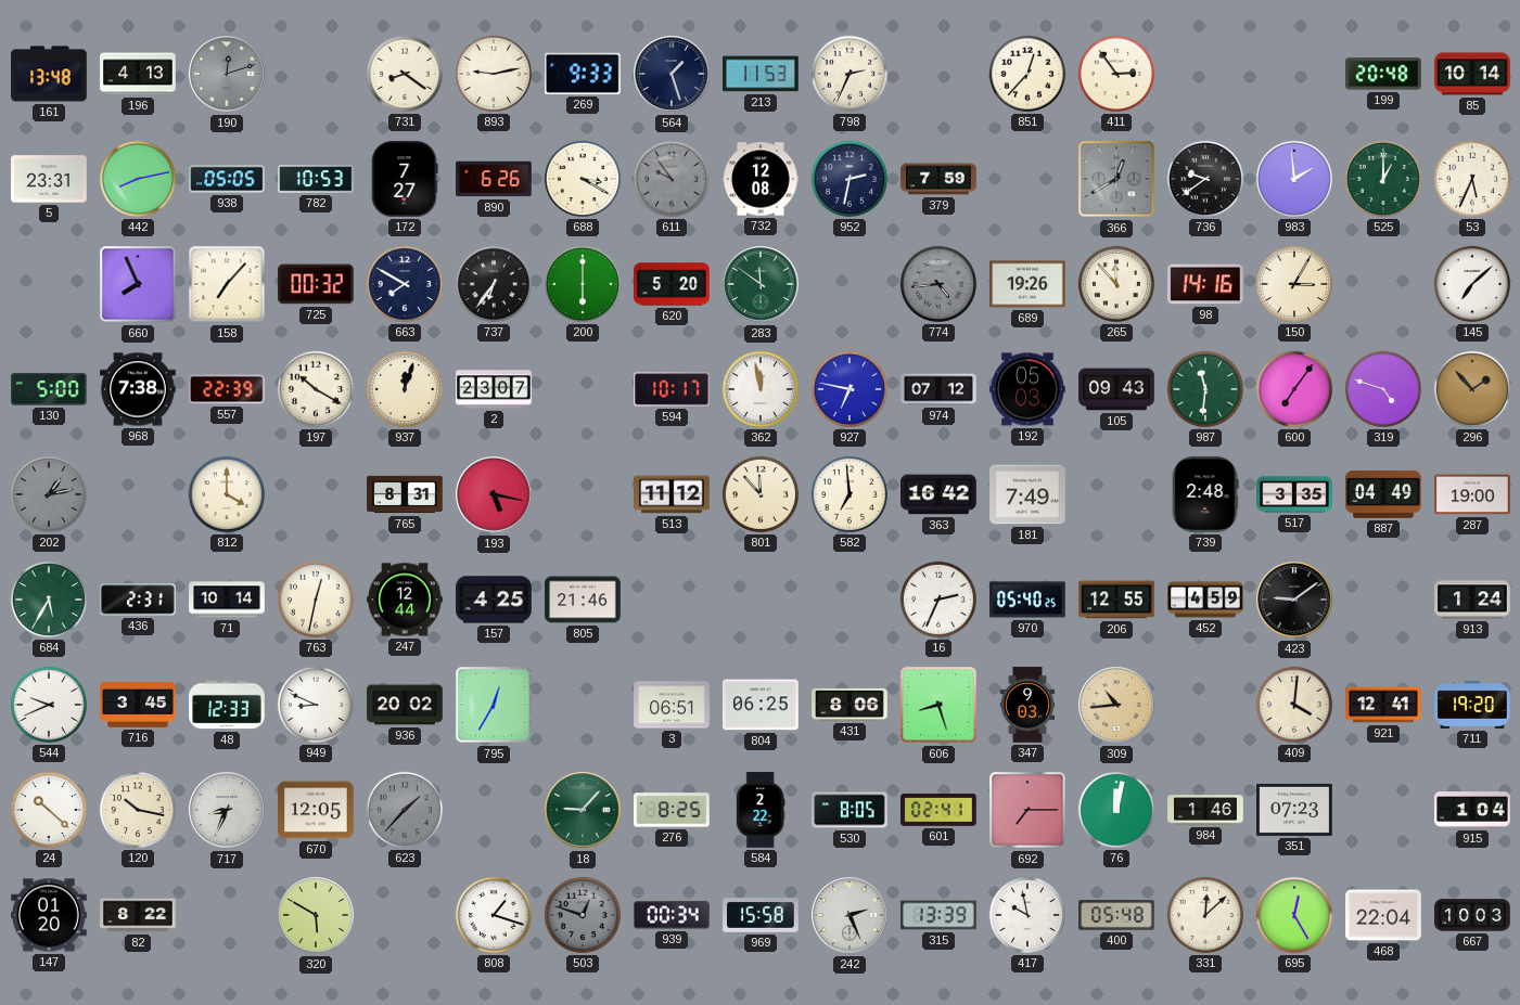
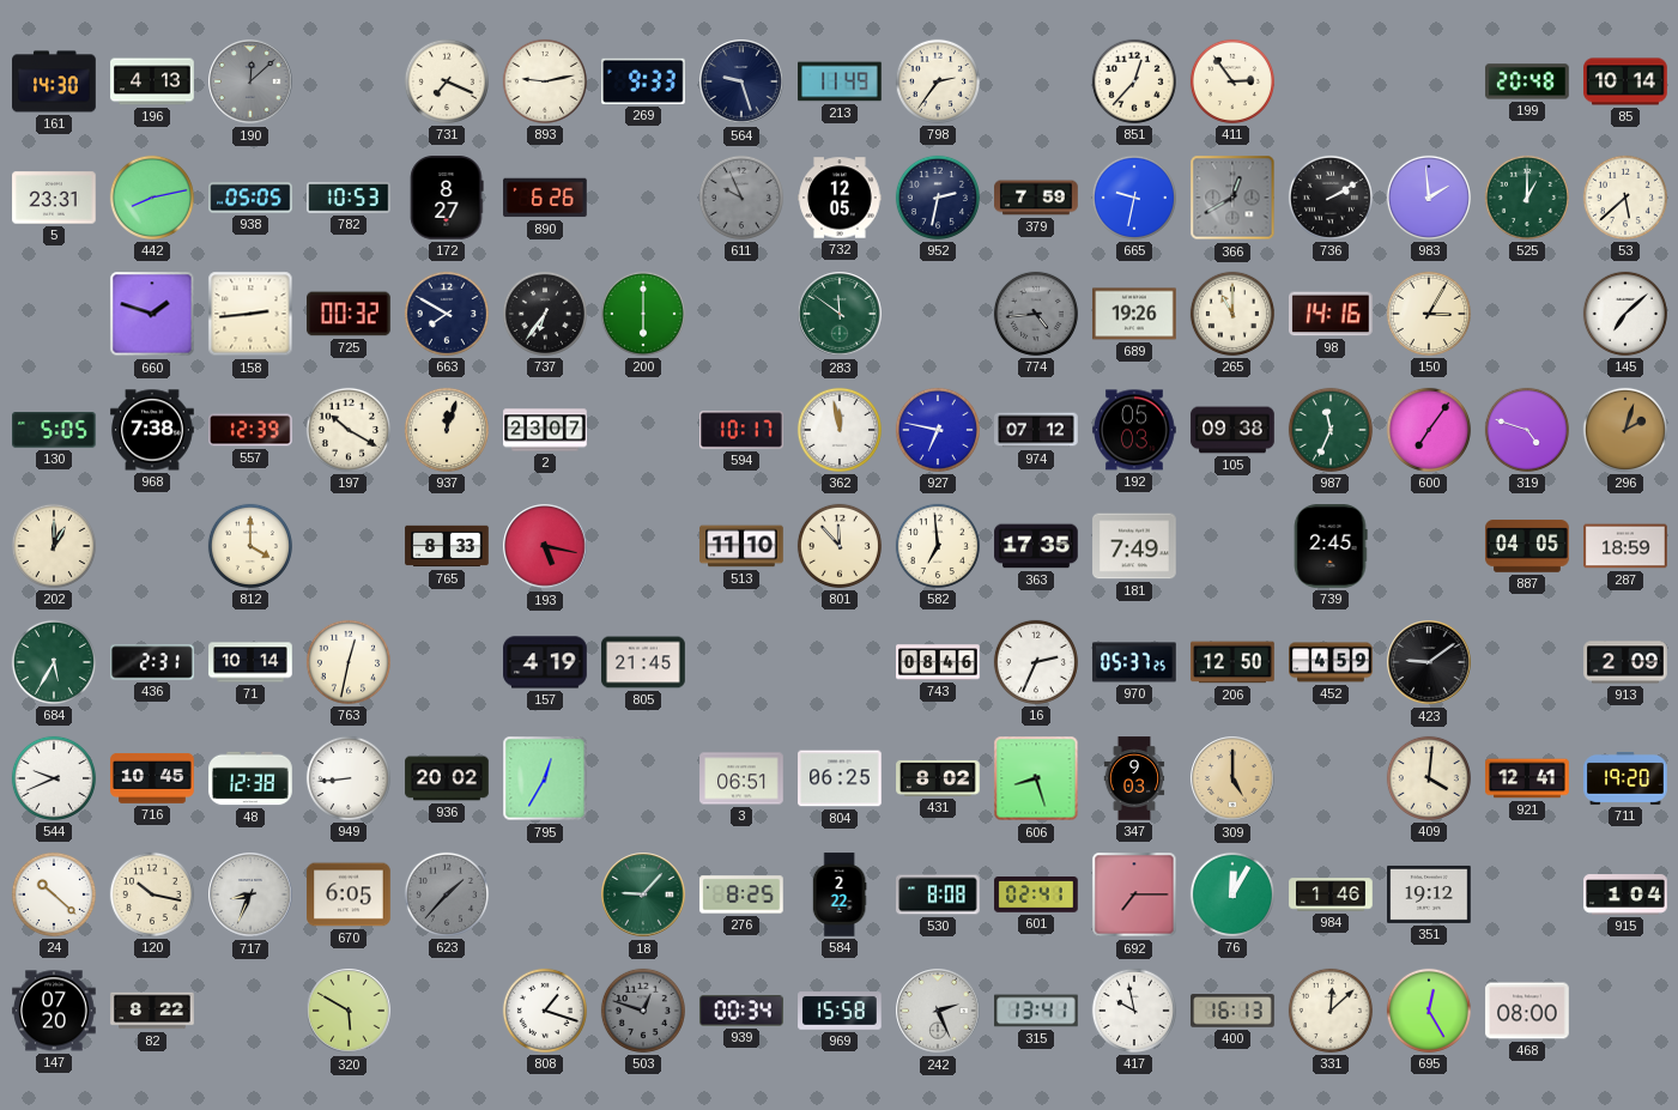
161: 13:48 -> 14:30
190: 12:12 -> 12:08
731: 8:21 -> 7:19
564: 1:27 -> 9:27
213: 11:53 -> 11:49
798: 2:34 -> 2:36
172: 7:27 -> 8:27
688: 3:20 -> none
611: 9:54 -> 9:56
732: 12:08 -> 12:05
665: none -> 9:32
736: 9:39 -> 2:10
53: 5:34 -> 5:38
660: 7:56 -> 1:48
158: 7:07 -> 2:44
620: 5:20 -> none
265: 11:53 -> 11:00
130: 5:00 -> 5:05
557: 22:39 -> 12:39
105: 09:43 -> 09:38
987: 11:31 -> 11:34
296: 1:53 -> 2:03
202: 1:13 -> 1:00
202 dial: grey -> cream
765: 8:31 -> 8:33
513: 11:12 -> 11:10
363: 16:42 -> 17:35
739: 2:48 -> 2:45
517: 3:35 -> none
887: 04:49 -> 04:05
287: 19:00 -> 18:59
247: 12:44 -> none
157: 4:25 -> 4:19
805: 21:46 -> 21:45
743: none -> 08:46
970: 05:40 -> 05:37
206: 12:55 -> 12:50
913: 1:24 -> 2:09
716: 3:45 -> 10:45
48: 12:33 -> 12:38
949: 8:49 -> 8:44
431: 8:06 -> 8:02
309: 10:44 -> 5:00
670: 12:05 -> 6:05
530: 8:05 -> 8:08
76: 12:02 -> 12:05
351: 07:23 -> 19:12
147: 01:20 -> 07:20
315: 13:39 -> 13:41
400: 05:48 -> 16:13
468: 22:04 -> 08:00
667: 10:03 -> none
